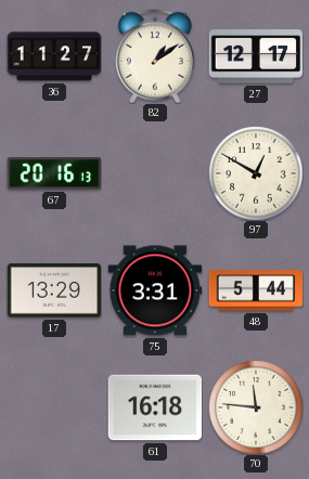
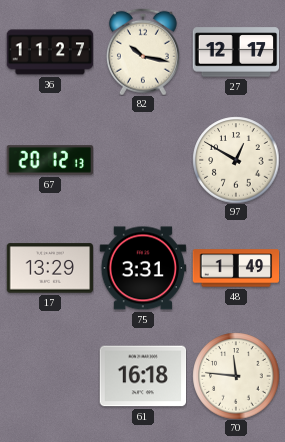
82: 1:09 -> 10:17
67: 20:16 -> 20:12
48: 5:44 -> 1:49
